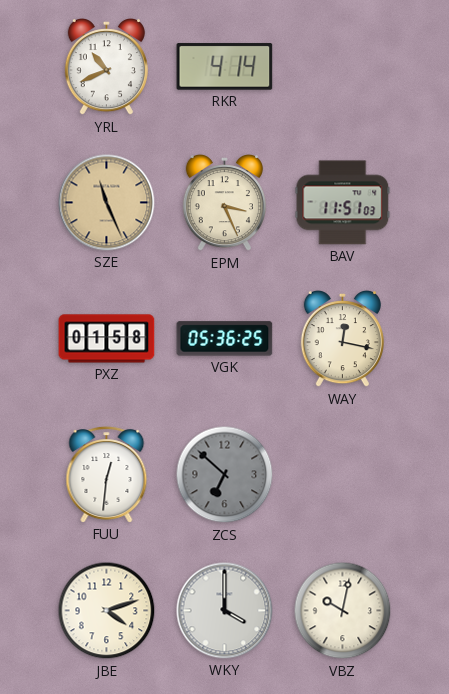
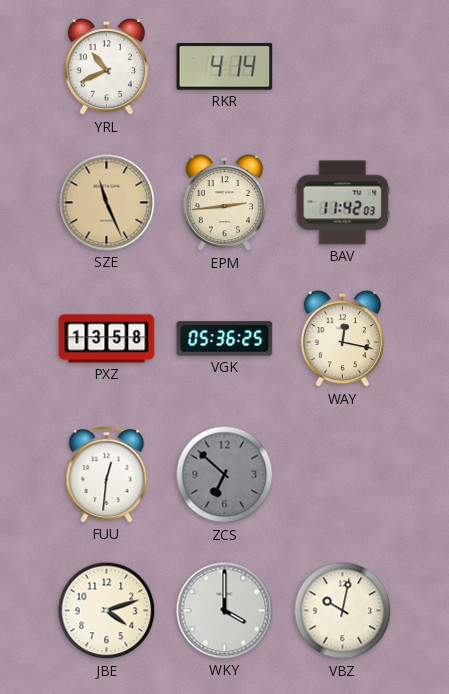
EPM: 3:26 -> 2:44
BAV: 11:51 -> 11:42
PXZ: 01:58 -> 13:58
